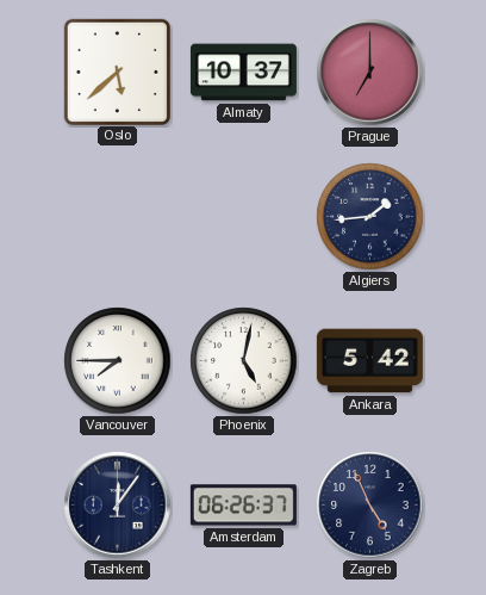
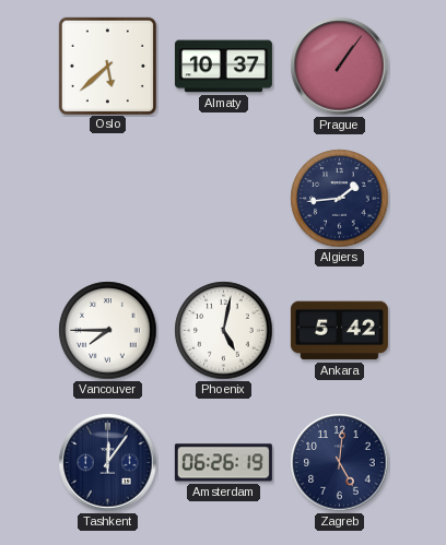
Prague: 7:00 -> 1:06
Amsterdam: 06:26:37 -> 06:26:19
Zagreb: 4:56 -> 5:01
